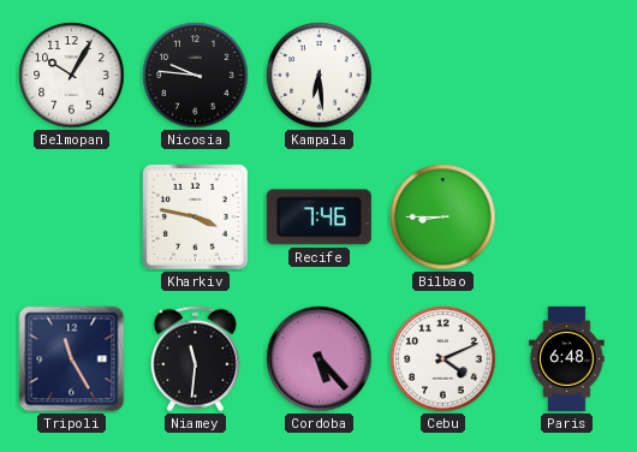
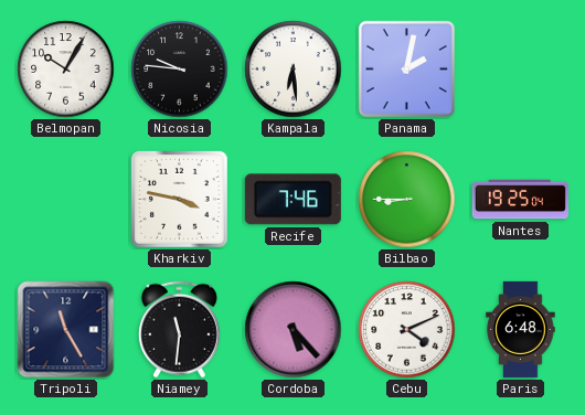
Panama: none -> 2:02
Nantes: none -> 19:25
